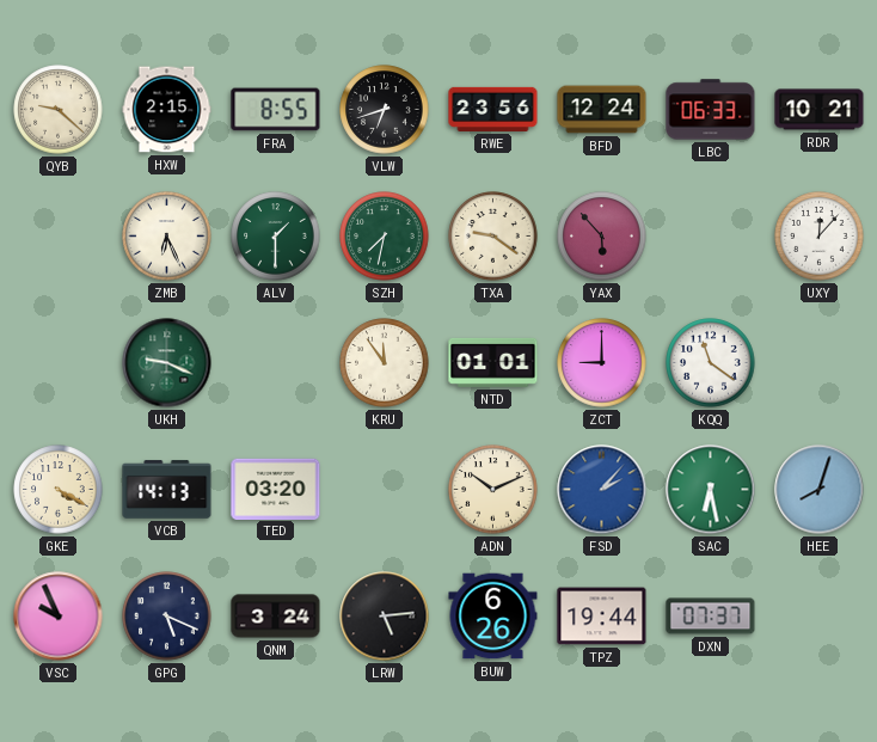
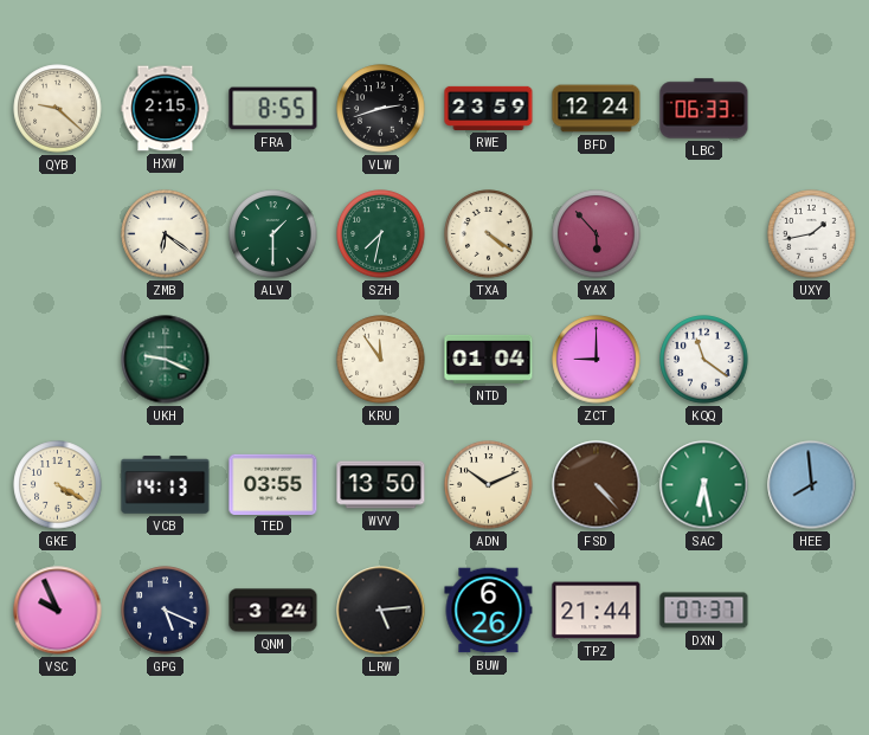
VLW: 6:42 -> 2:42
RWE: 23:56 -> 23:59
RDR: 10:21 -> none
ZMB: 6:26 -> 6:21
TXA: 9:21 -> 4:21
UXY: 12:07 -> 1:43
NTD: 01:01 -> 01:04
TED: 03:20 -> 03:55
WVV: none -> 13:50
FSD: 2:07 -> 4:23
FSD dial: blue -> brown
HEE: 8:03 -> 7:59
TPZ: 19:44 -> 21:44
